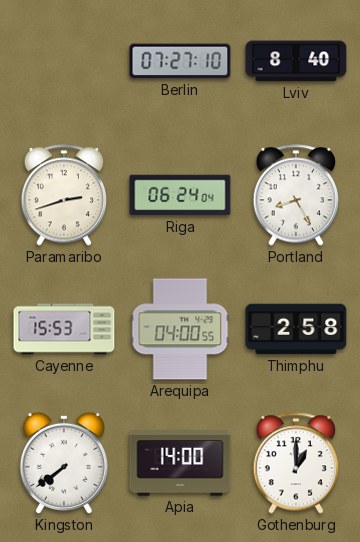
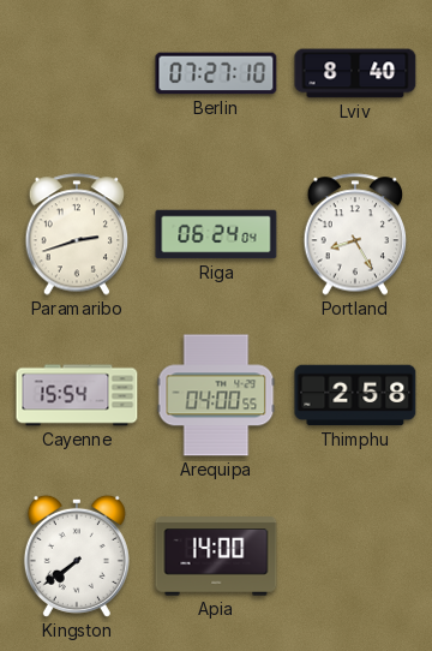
Cayenne: 15:53 -> 15:54
Gothenburg: 1:00 -> none
